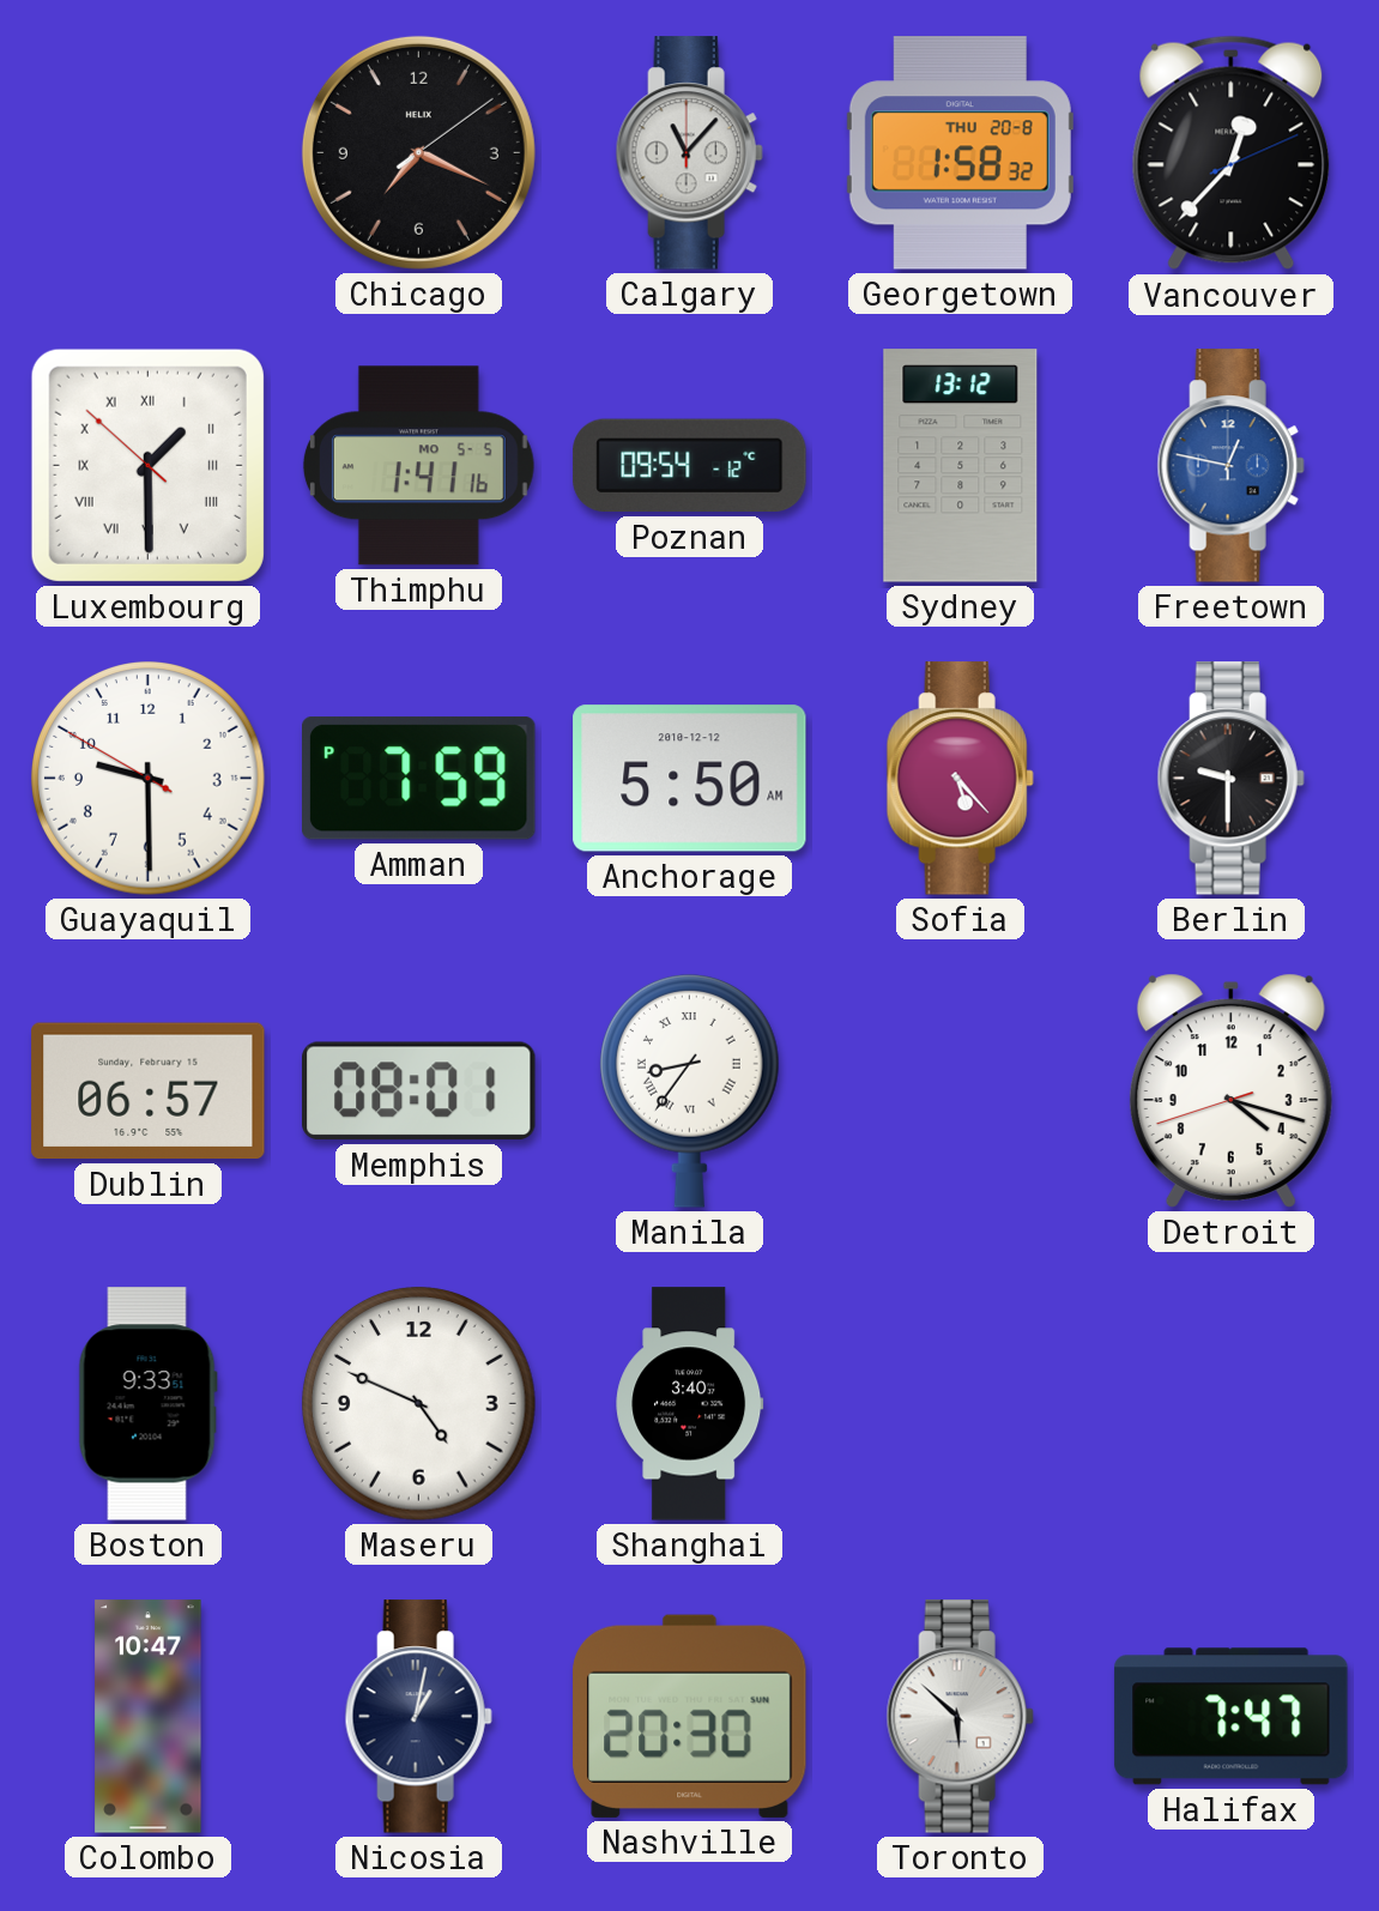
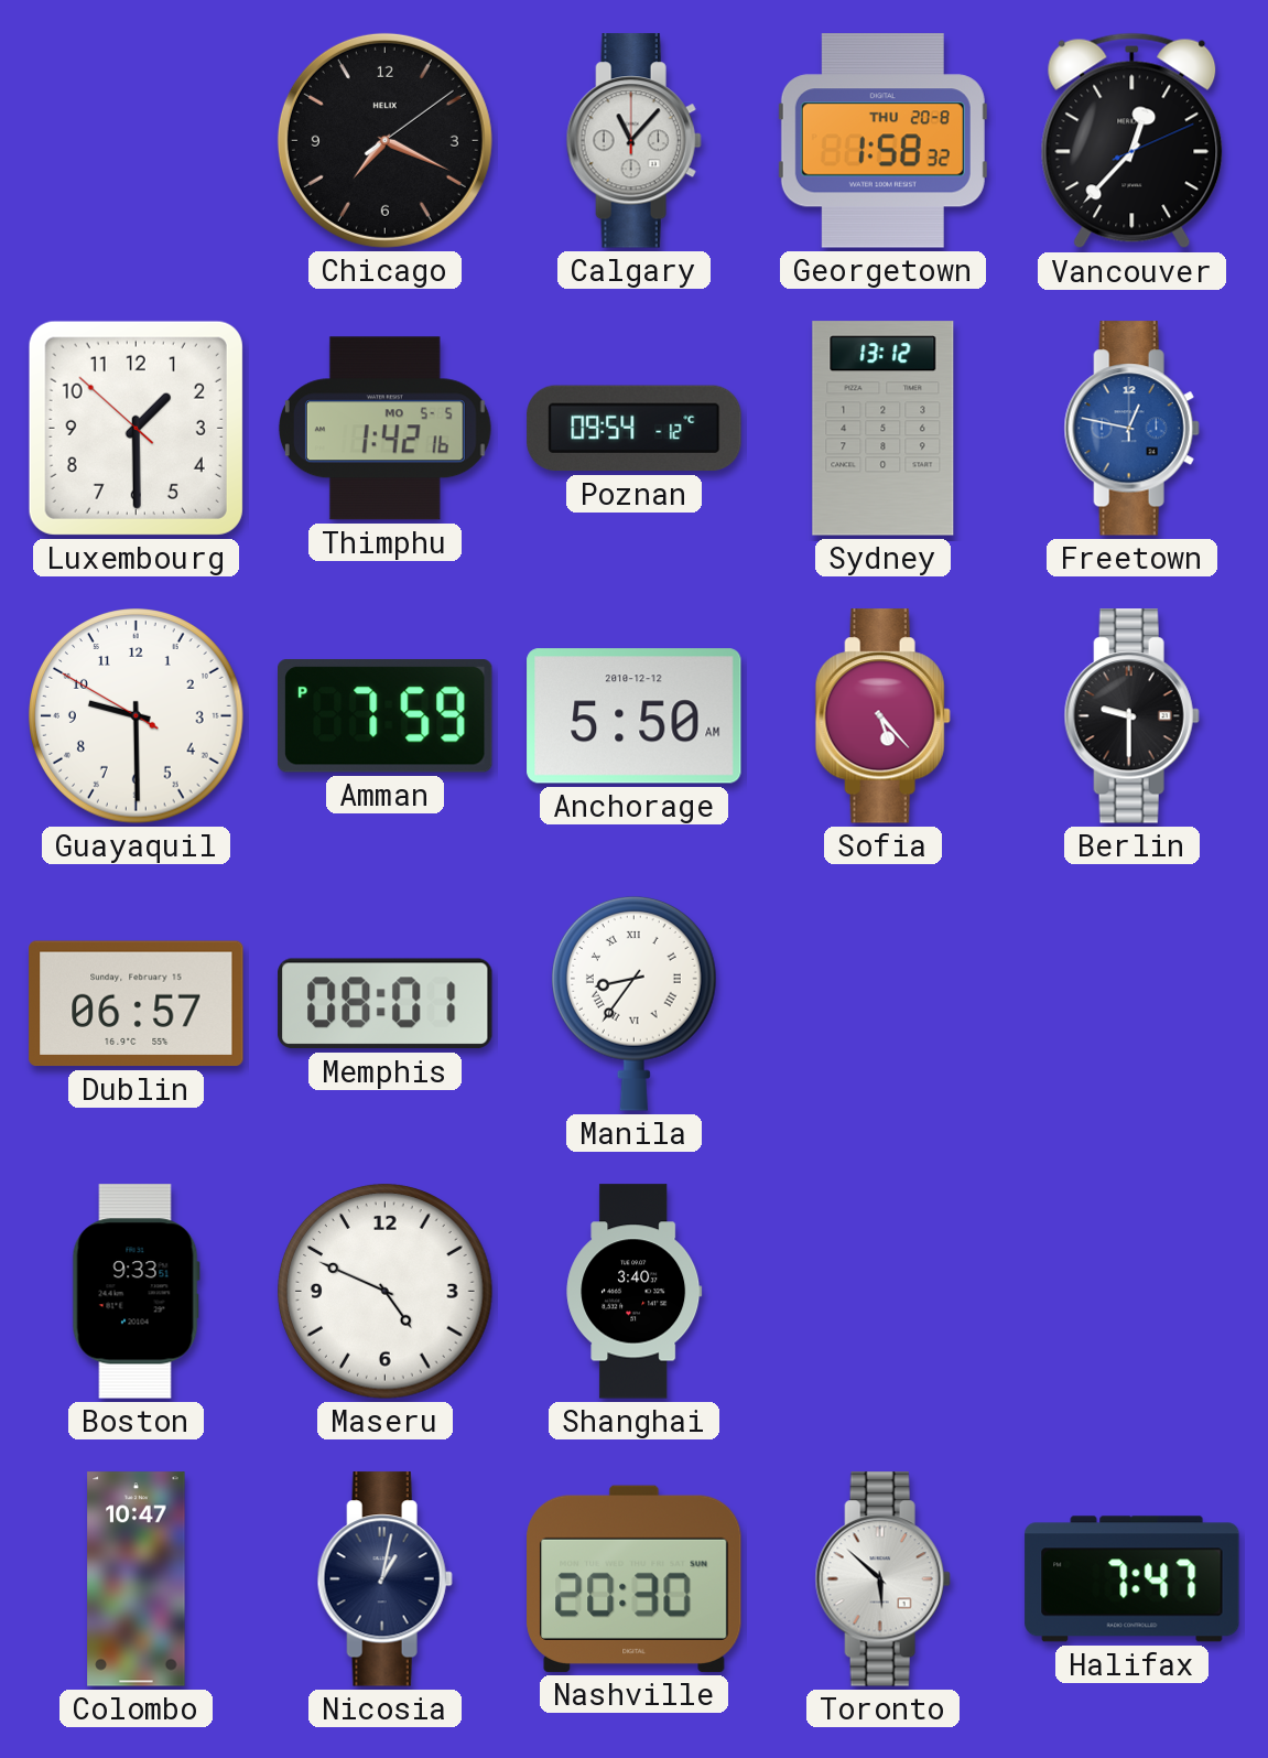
Luxembourg numerals: Roman -> Arabic
Thimphu: 1:41 -> 1:42
Detroit: 4:17 -> none
